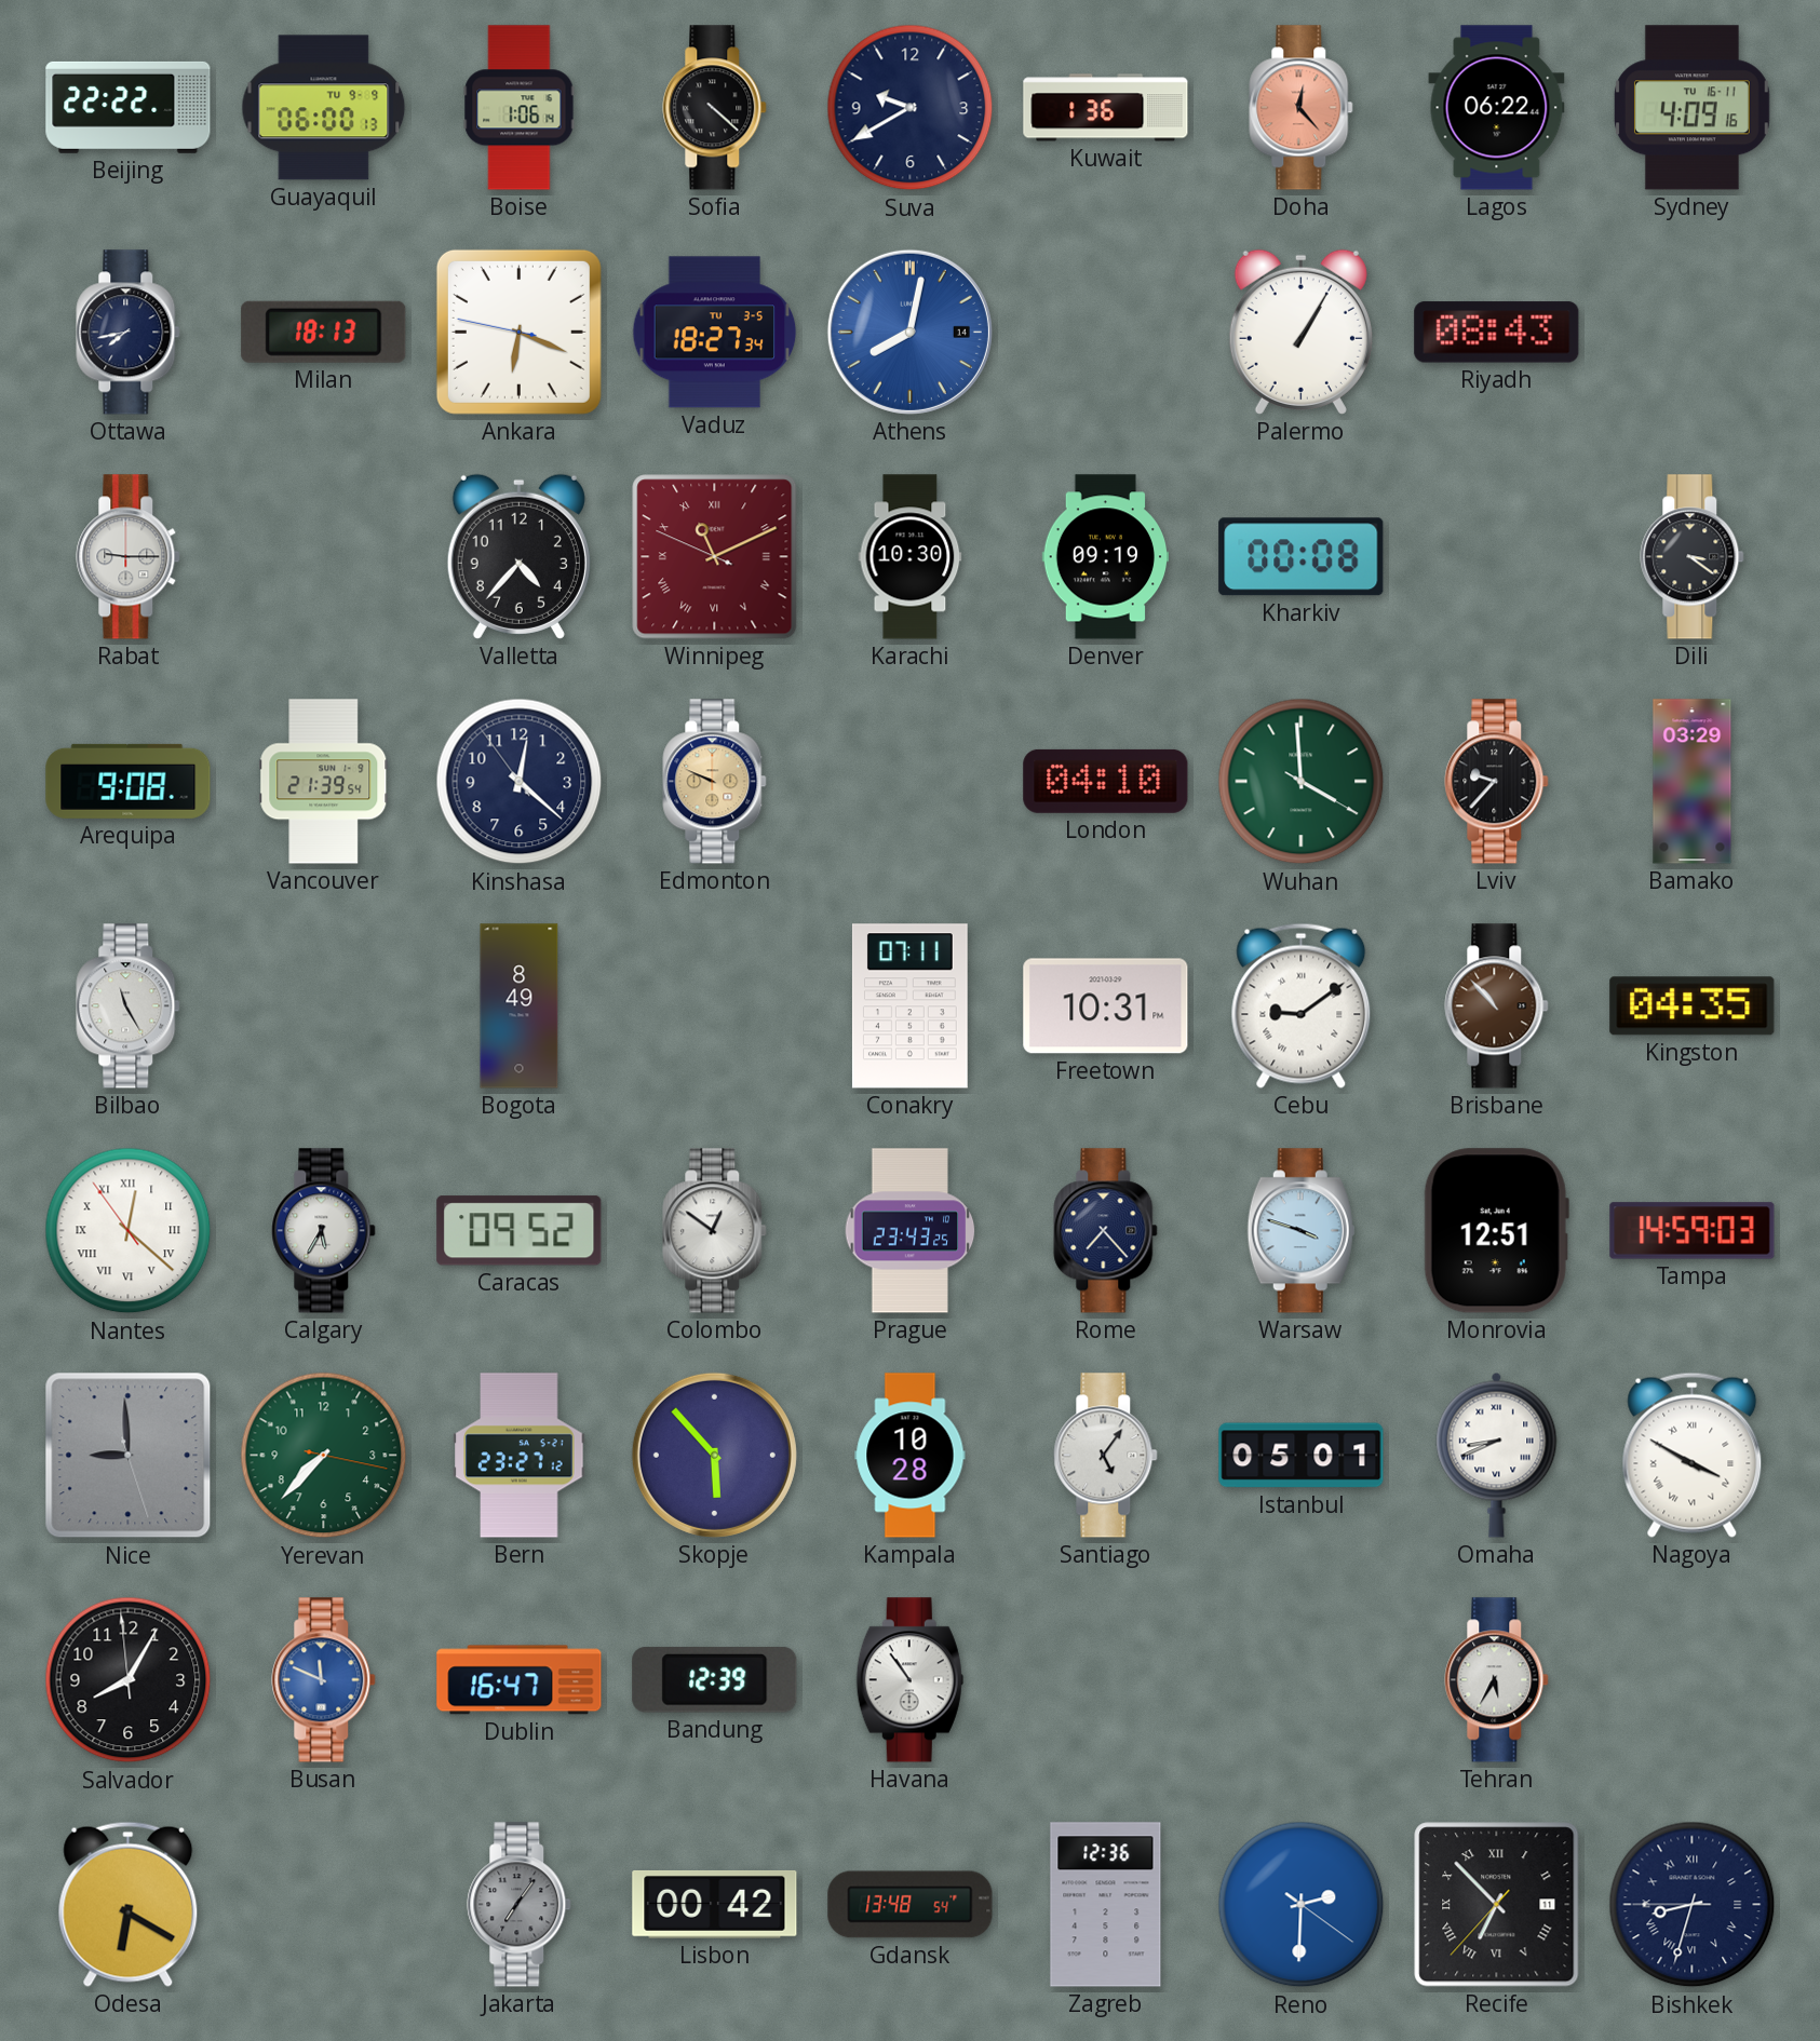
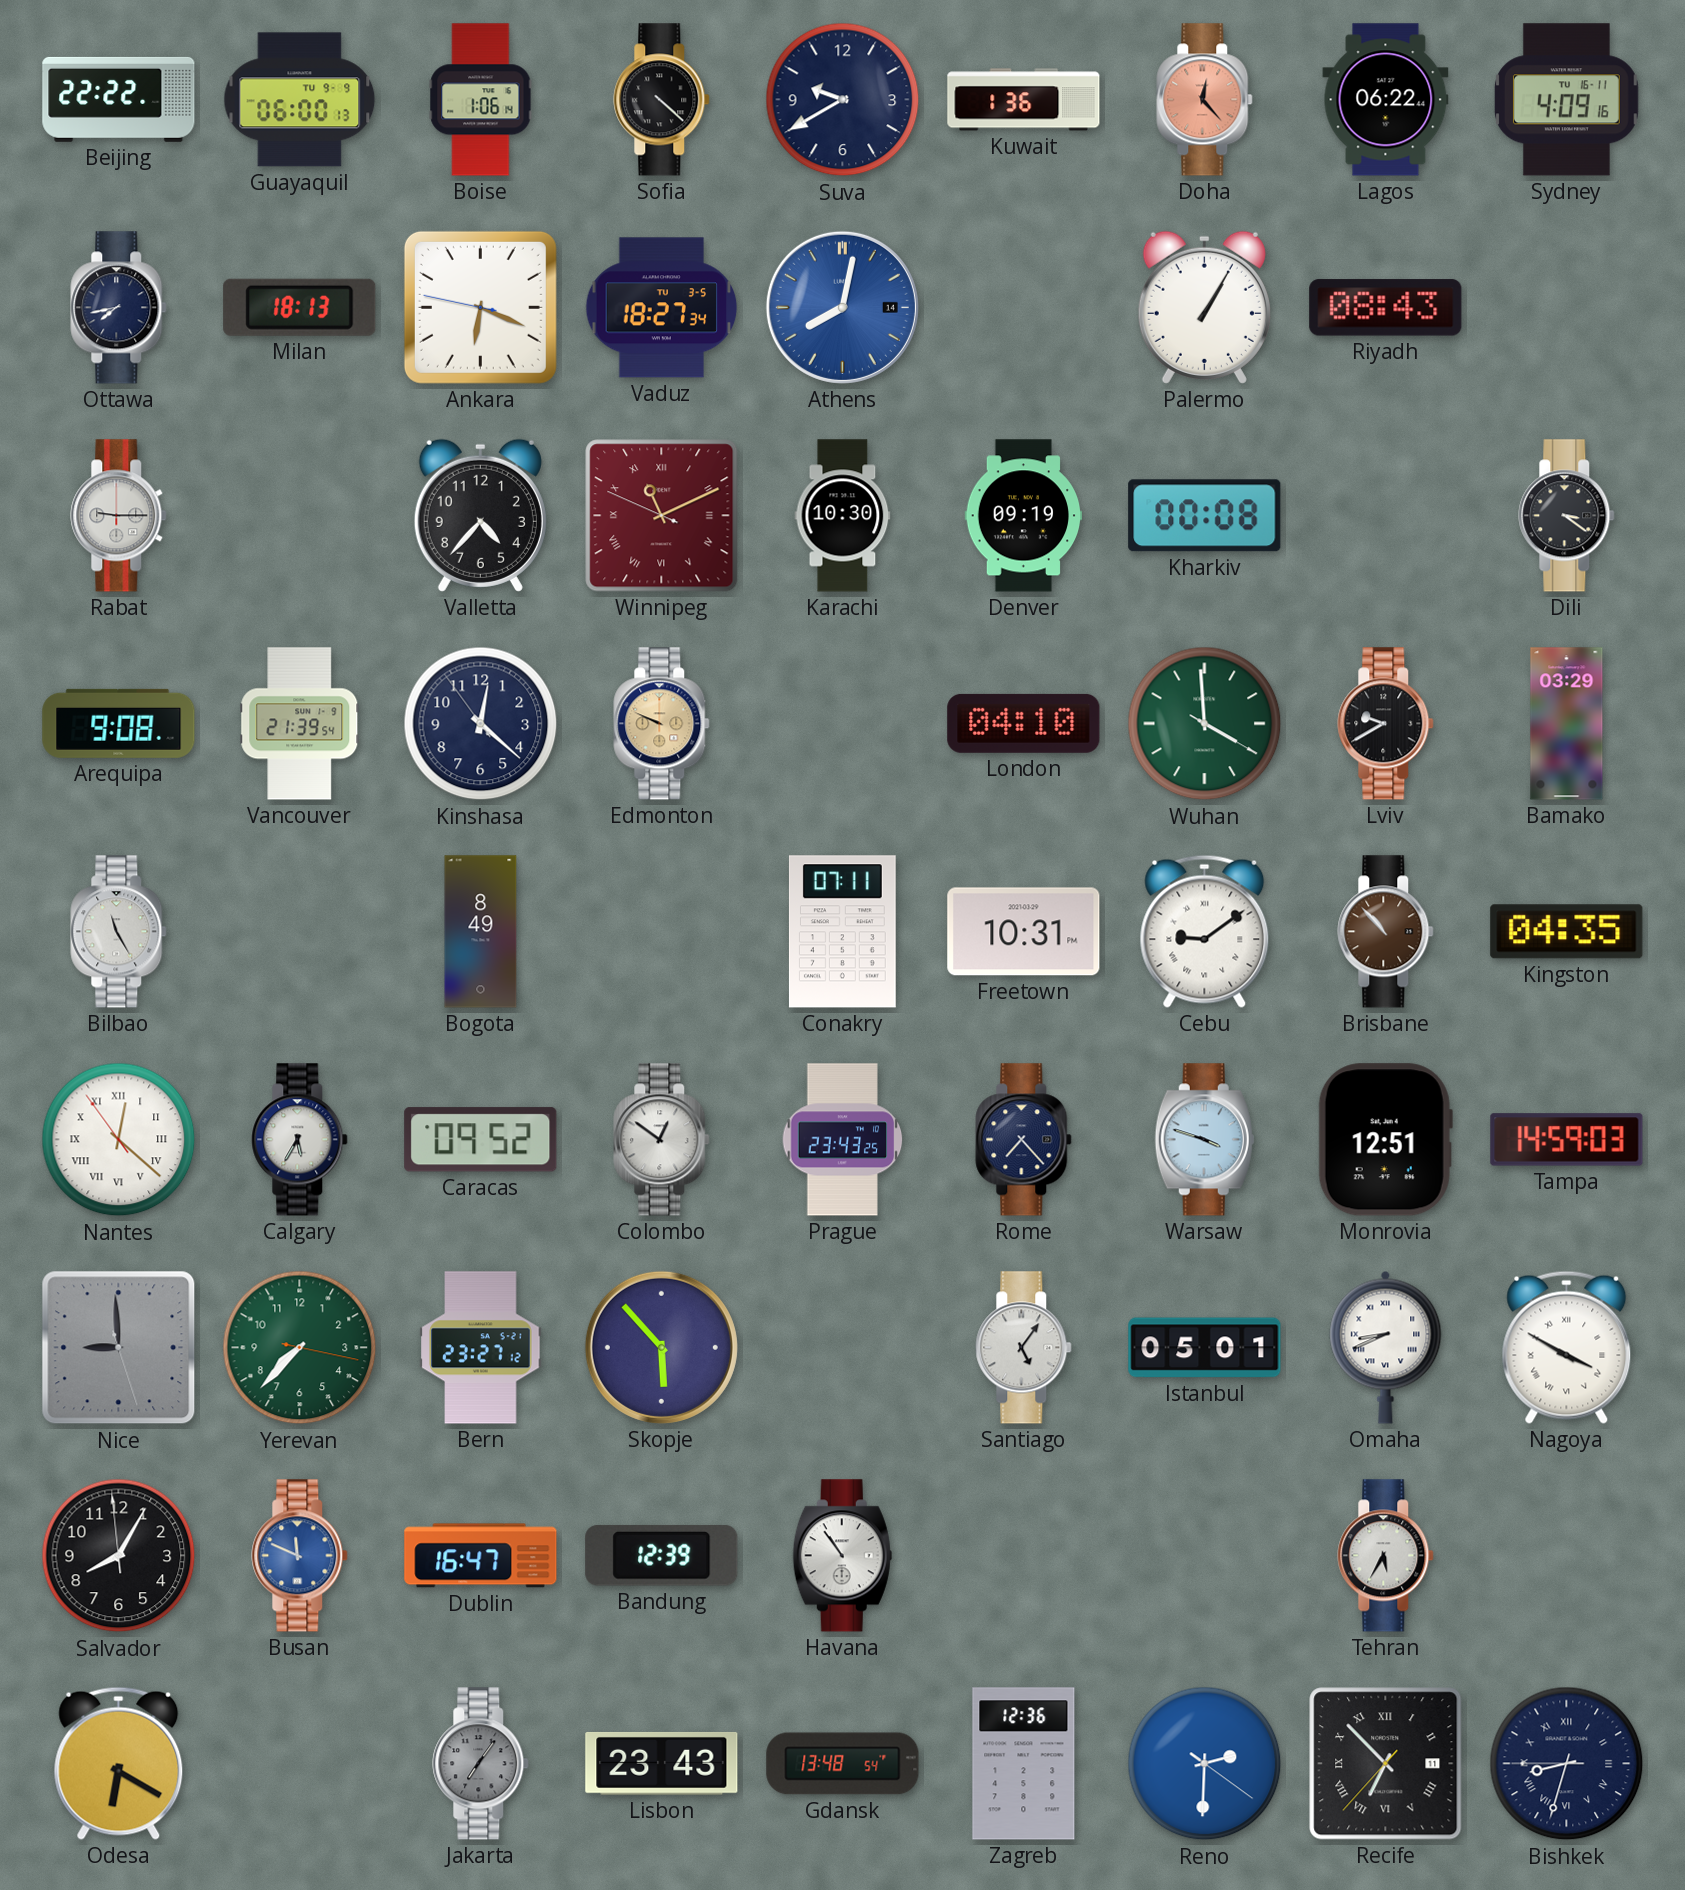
Lviv: 9:37 -> 9:40
Kampala: 10:28 -> none
Lisbon: 00:42 -> 23:43
